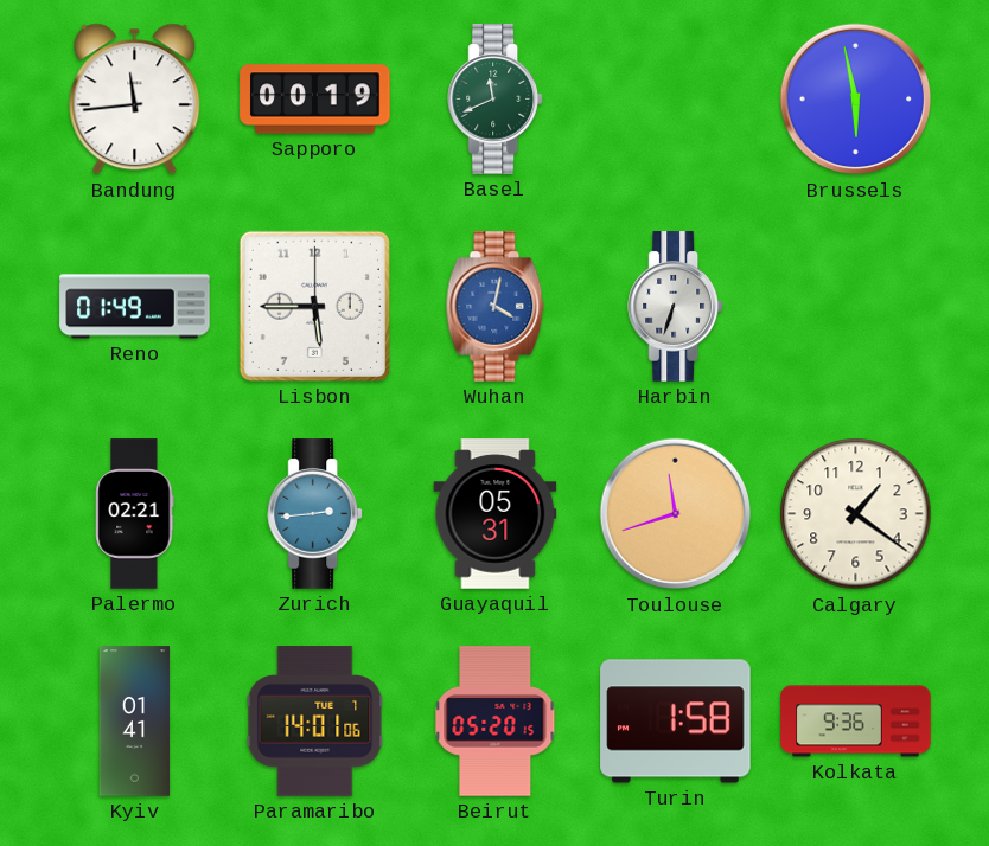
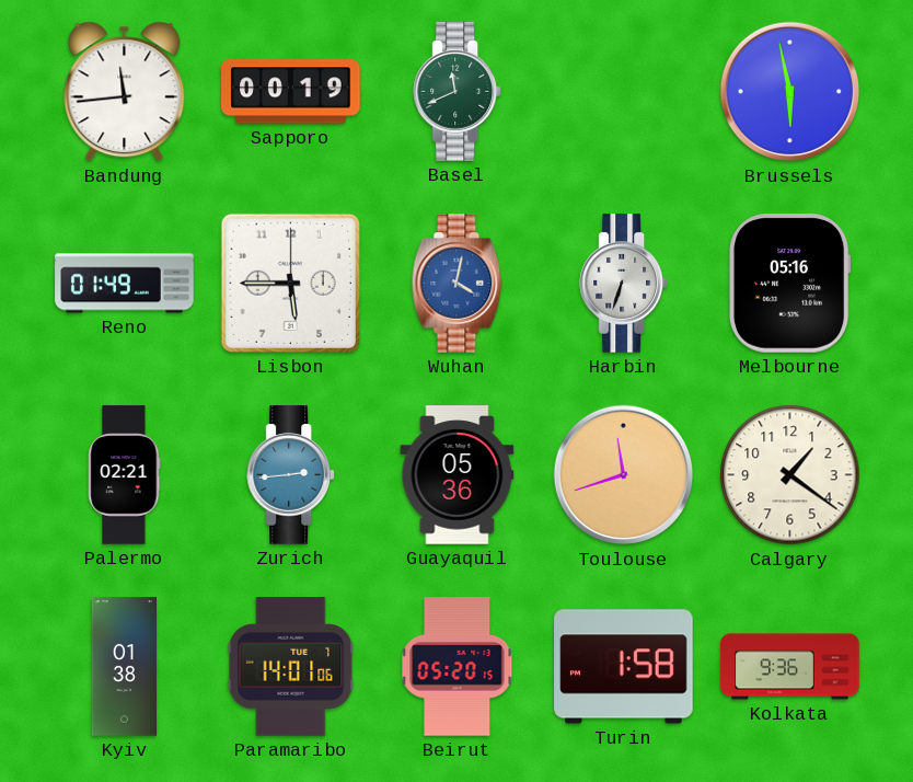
Melbourne: none -> 05:16
Guayaquil: 05:31 -> 05:36
Kyiv: 01:41 -> 01:38
